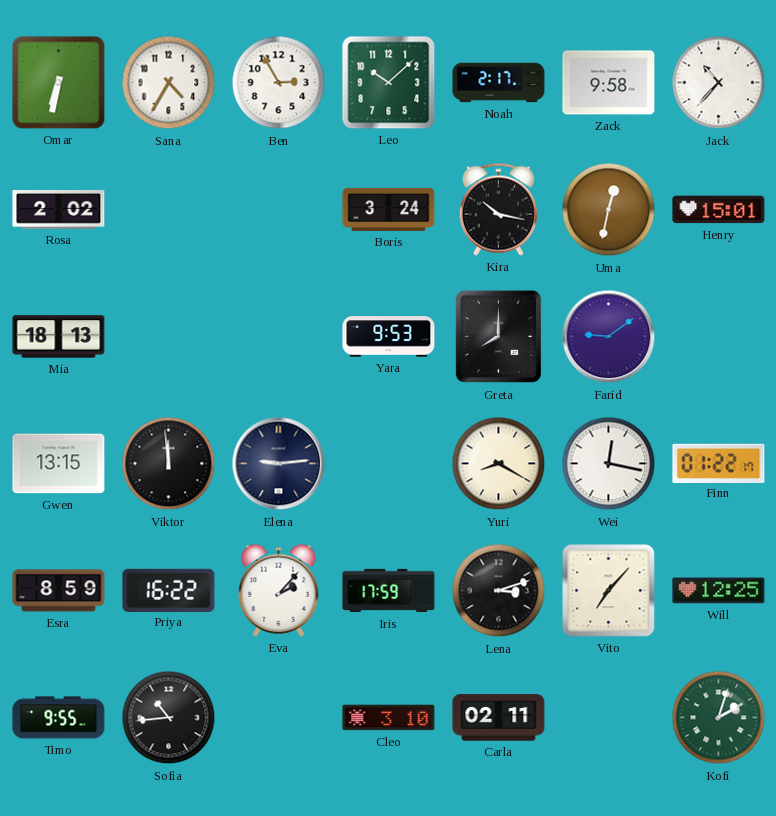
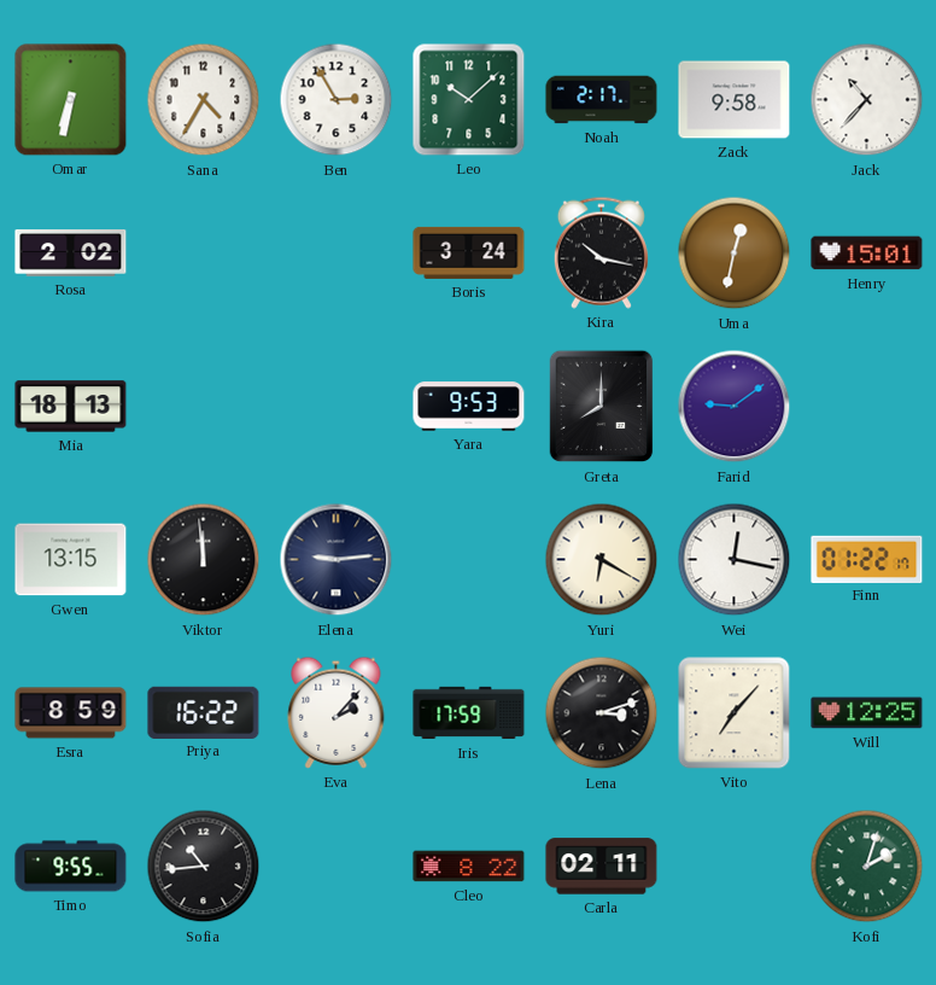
Yuri: 8:20 -> 6:20
Cleo: 3:10 -> 8:22
